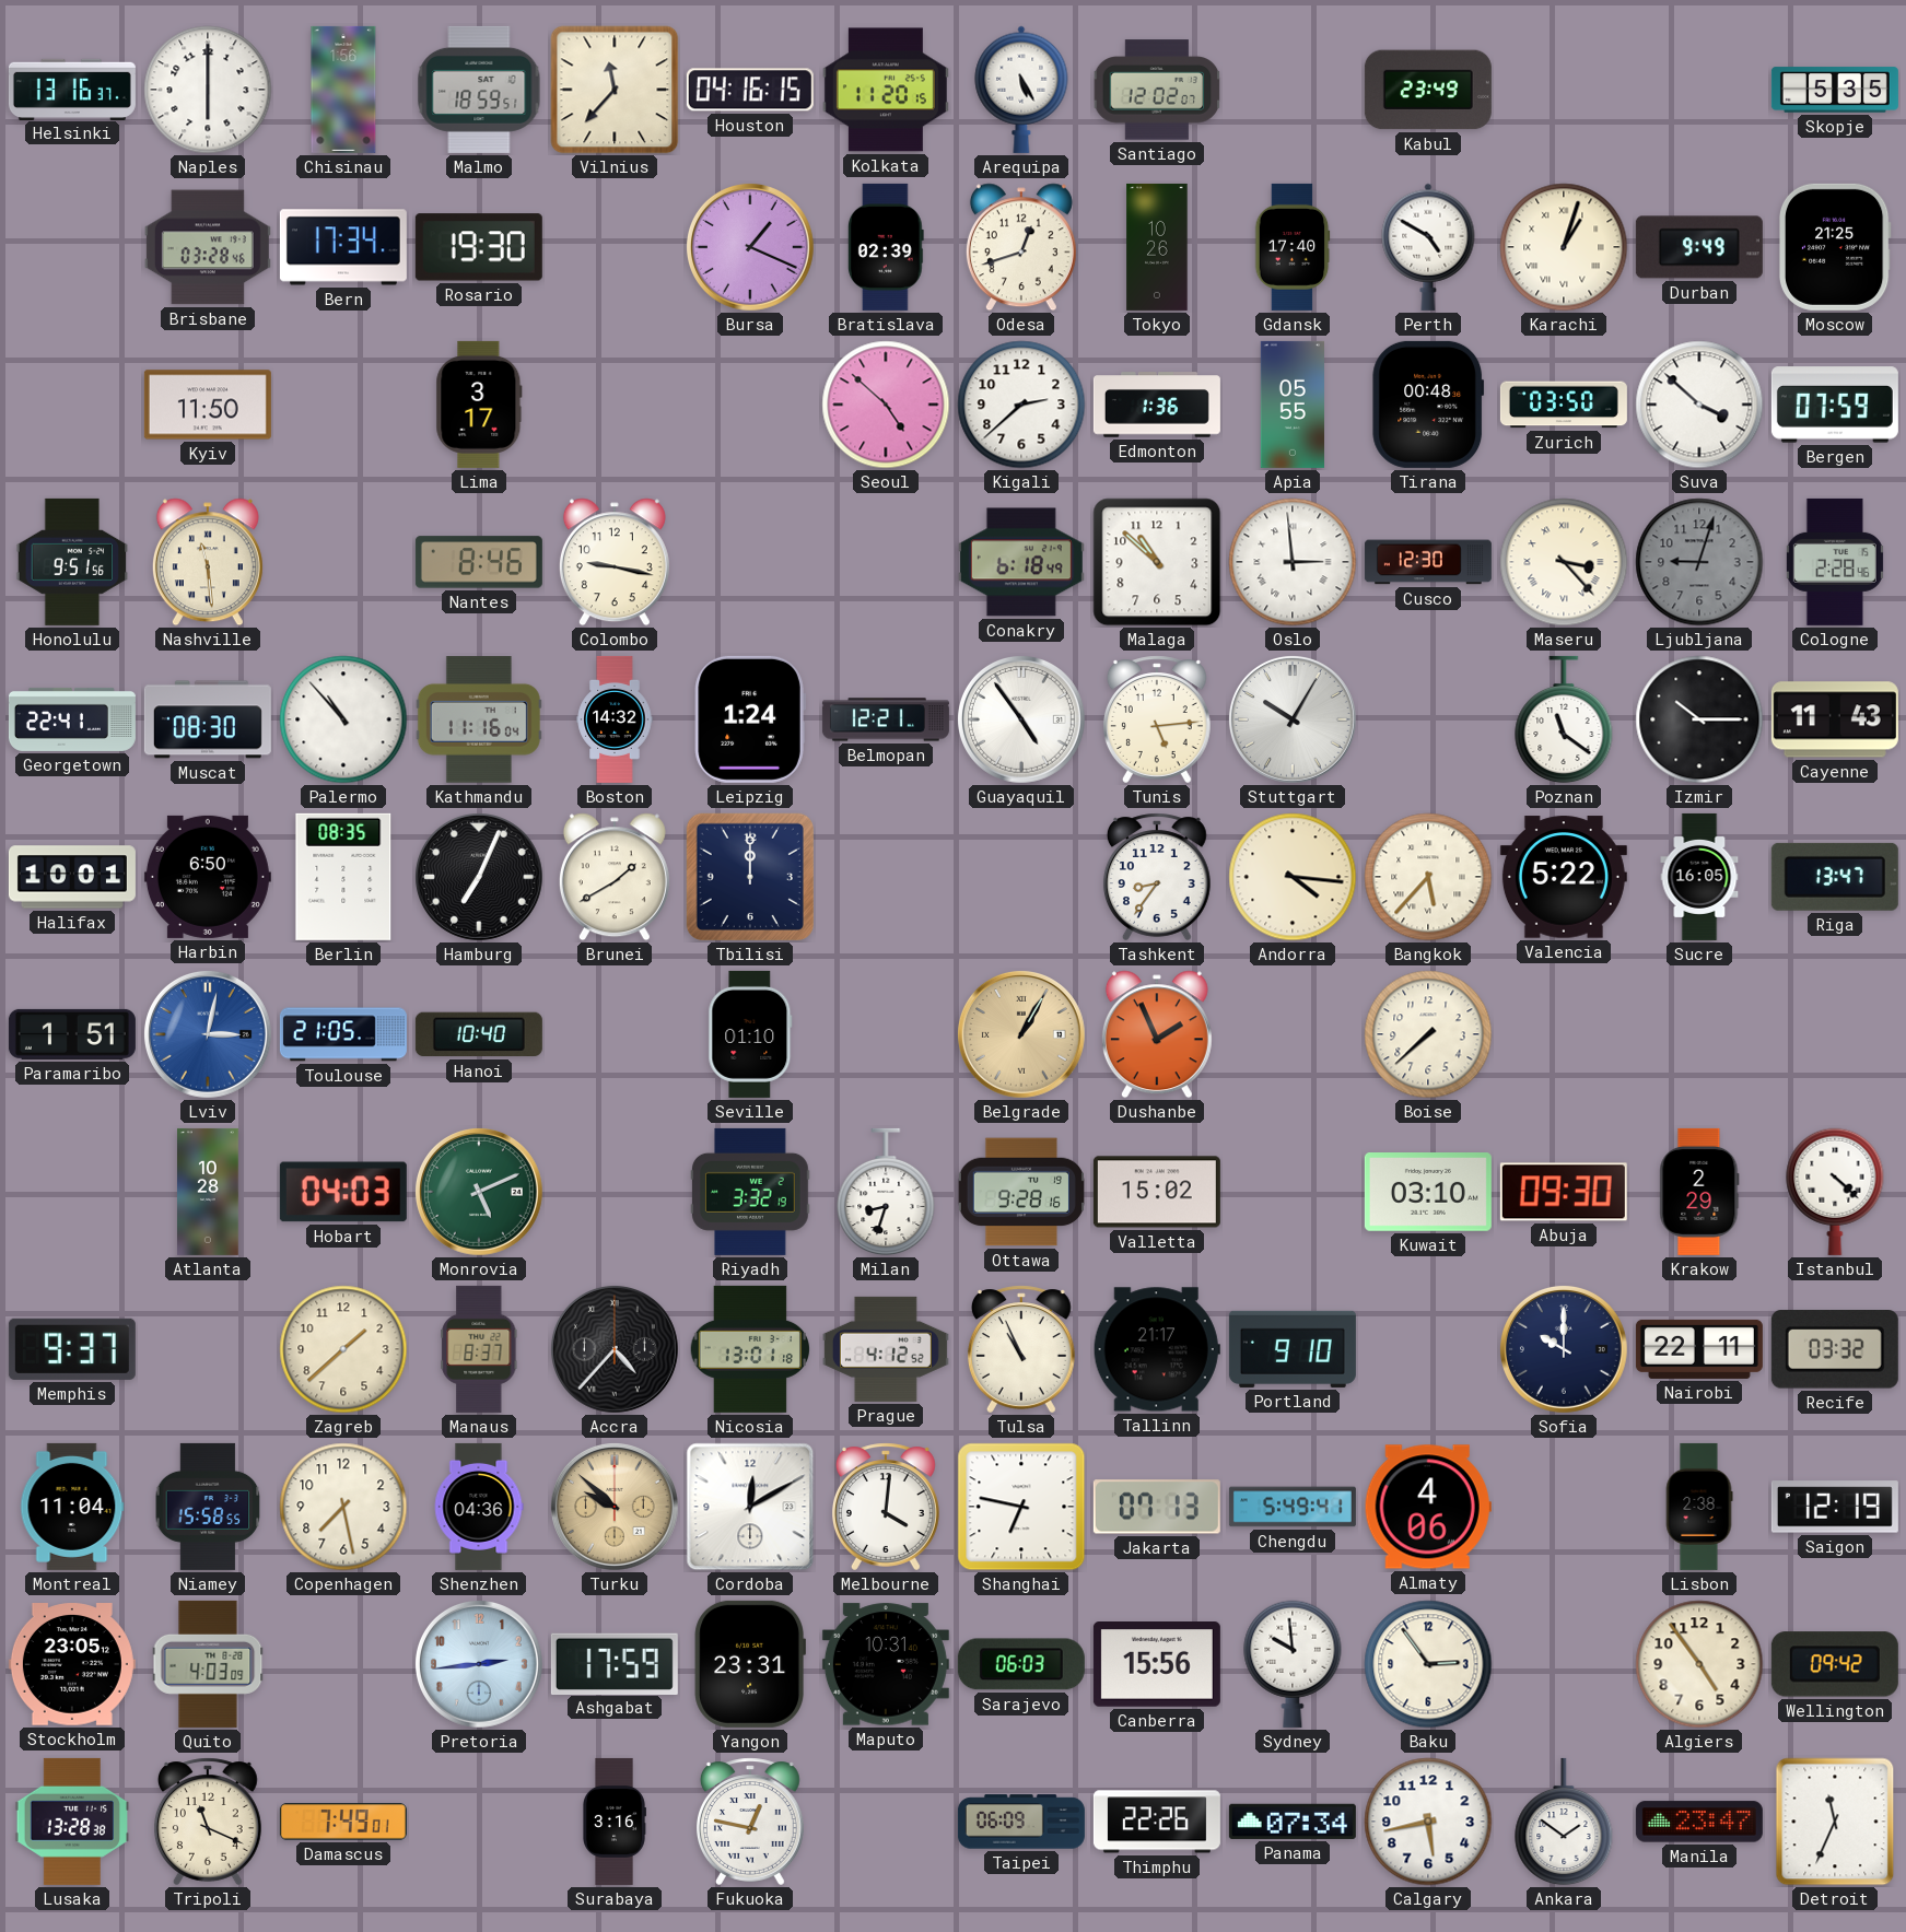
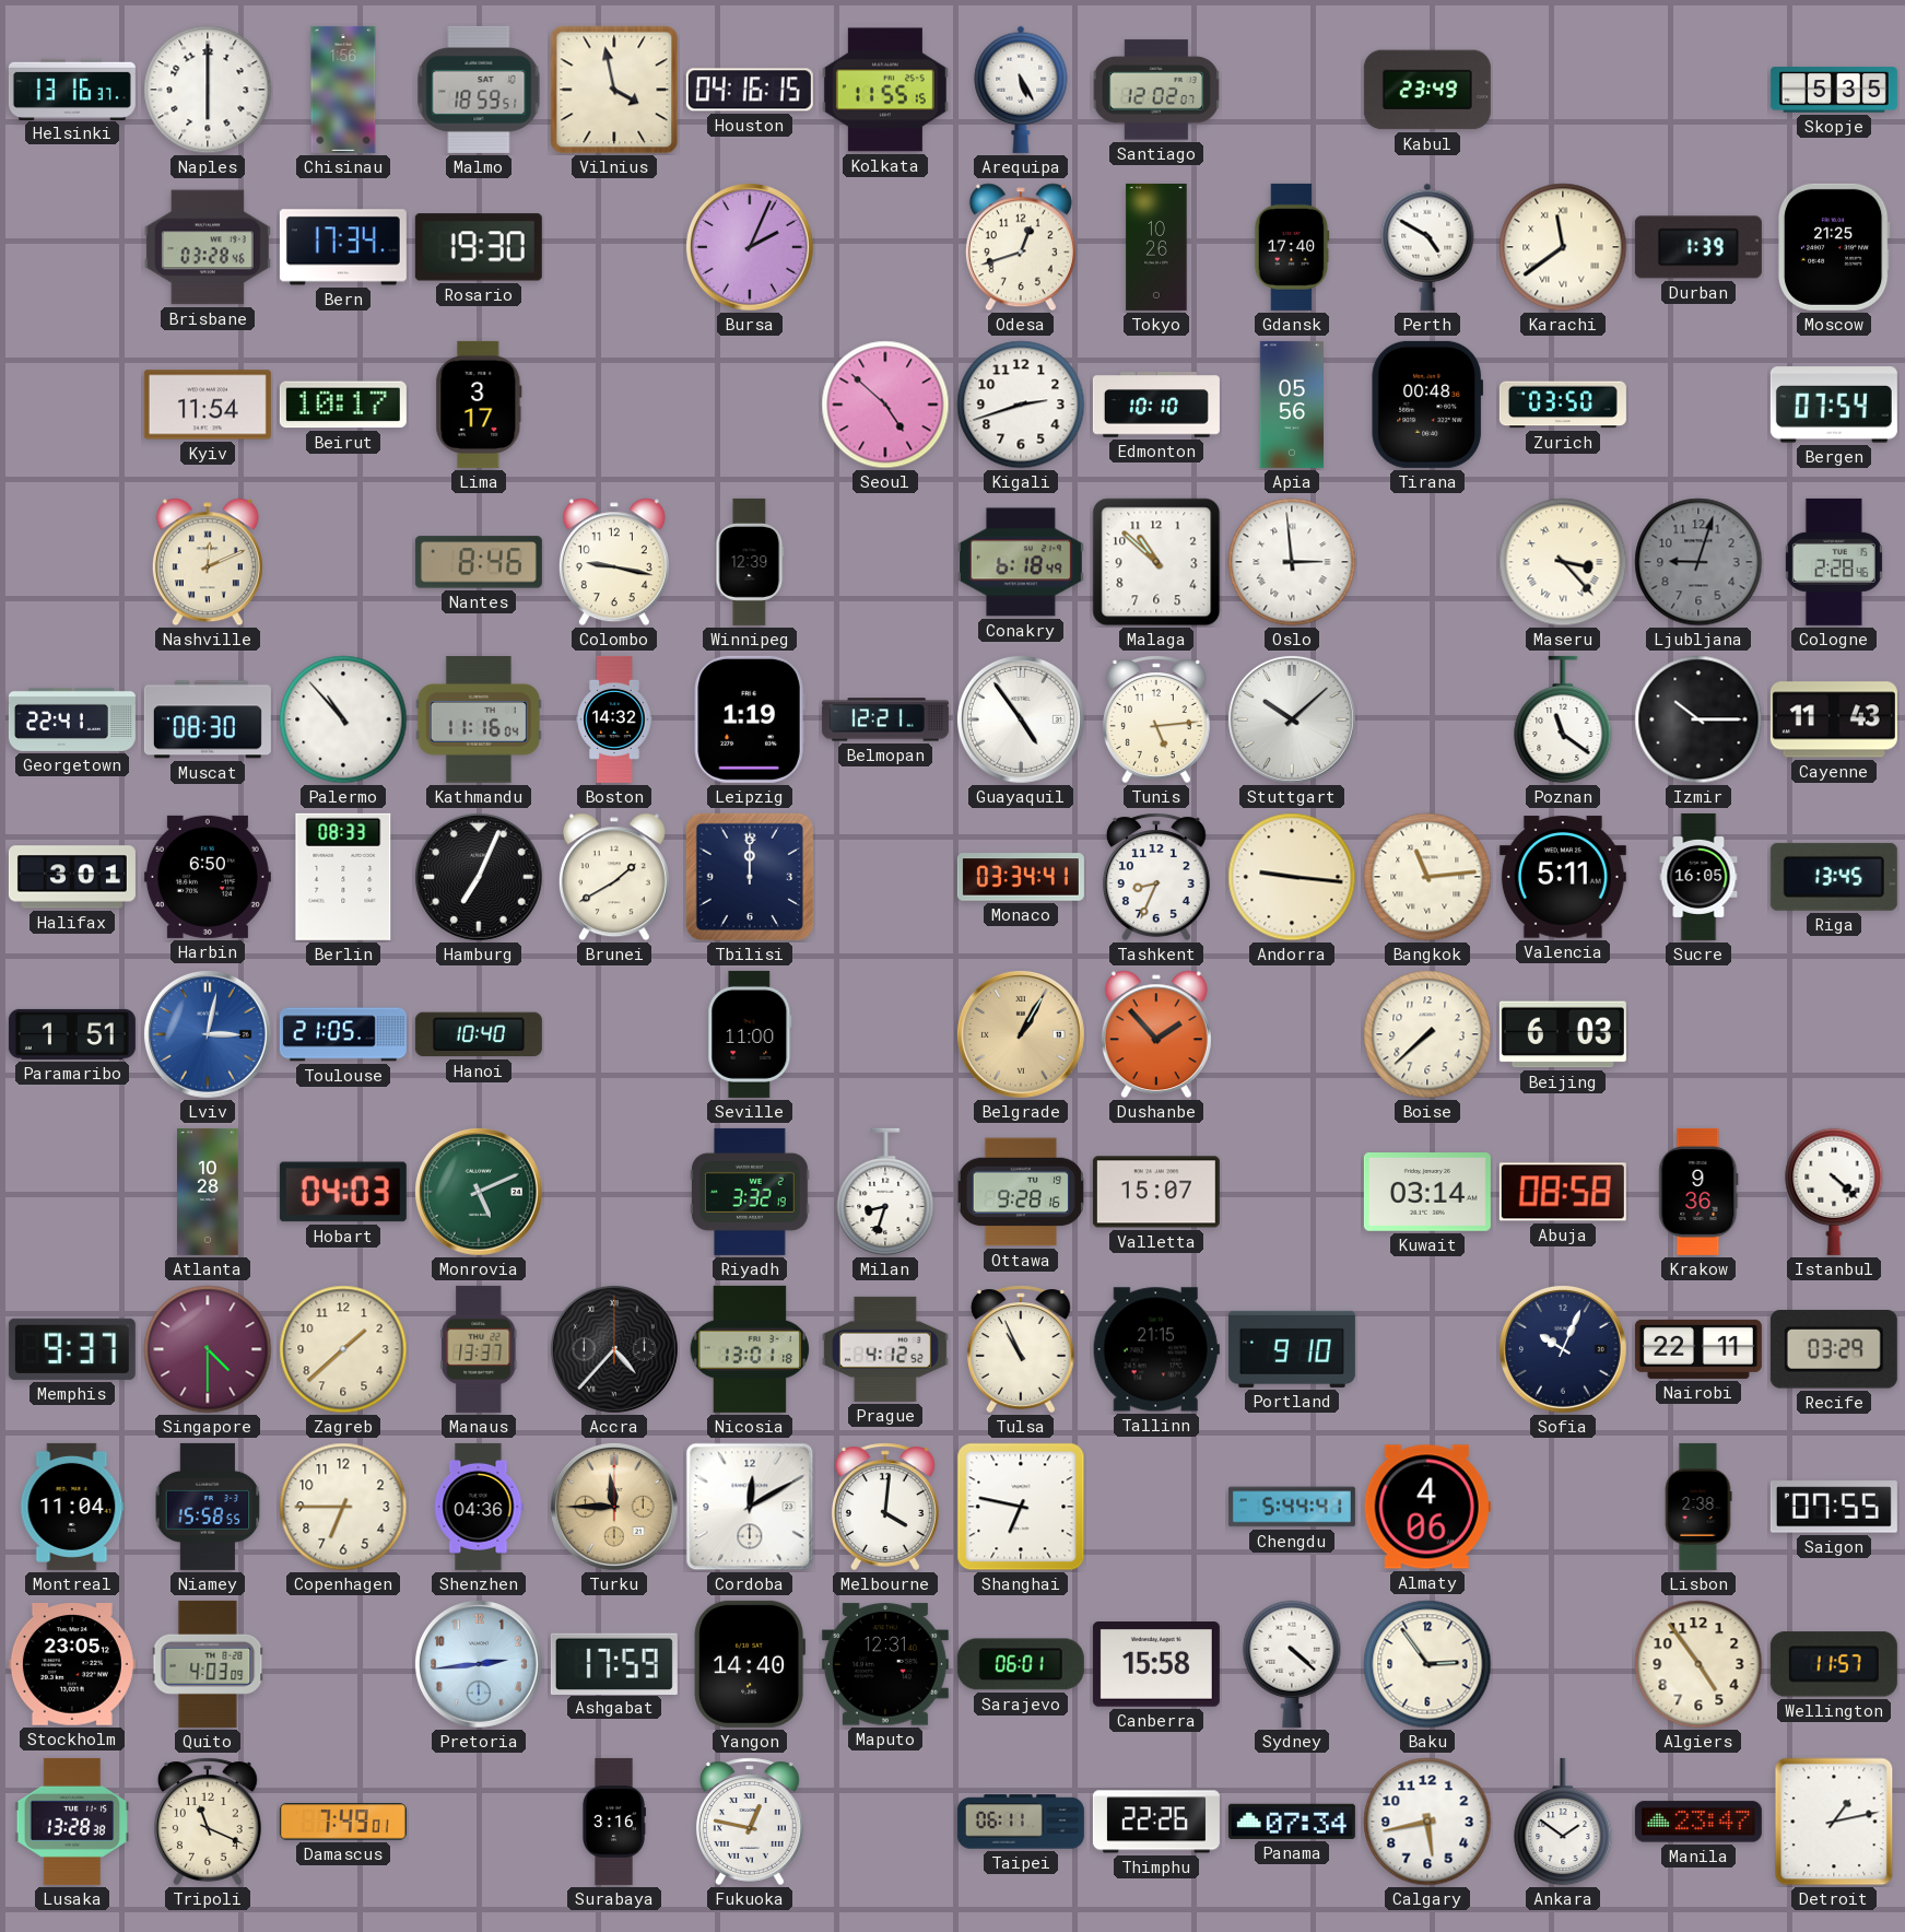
Vilnius: 11:37 -> 3:58
Kolkata: 11:20 -> 11:55
Bursa: 1:19 -> 2:04
Bratislava: 02:39 -> none
Karachi: 1:03 -> 11:39
Durban: 9:49 -> 1:39
Kyiv: 11:50 -> 11:54
Beirut: none -> 10:17
Kigali: 2:38 -> 2:42
Edmonton: 1:36 -> 10:10
Apia: 05:55 -> 05:56
Suva: 3:52 -> none
Bergen: 07:59 -> 07:54
Honolulu: 9:51 -> none
Nashville: 11:29 -> 12:11
Winnipeg: none -> 12:39
Cusco: 12:30 -> none
Leipzig: 1:24 -> 1:19
Stuttgart: 10:05 -> 10:08
Halifax: 10:01 -> 3:01
Berlin: 08:35 -> 08:33
Monaco: none -> 03:34
Tashkent: 8:36 -> 8:34
Andorra: 4:16 -> 9:16
Bangkok: 5:37 -> 11:14
Valencia: 5:22 -> 5:11
Riga: 13:47 -> 13:45
Seville: 01:10 -> 11:00
Dushanbe: 1:56 -> 1:53
Beijing: none -> 6:03
Valletta: 15:02 -> 15:07
Kuwait: 03:10 -> 03:14
Abuja: 09:30 -> 08:58
Krakow: 2:29 -> 9:36
Singapore: none -> 4:30
Manaus: 8:37 -> 13:37
Tallinn: 21:17 -> 21:15
Sofia: 10:00 -> 10:04
Recife: 03:32 -> 03:29
Copenhagen: 7:28 -> 6:45
Turku: 9:52 -> 11:45
Jakarta: 07:13 -> none
Chengdu: 5:49 -> 5:44
Saigon: 12:19 -> 07:55
Yangon: 23:31 -> 14:40
Maputo: 10:31 -> 12:31
Sarajevo: 06:03 -> 06:01
Canberra: 15:56 -> 15:58
Sydney: 9:59 -> 4:22
Wellington: 09:42 -> 11:57
Taipei: 06:09 -> 06:11
Detroit: 11:34 -> 1:13
